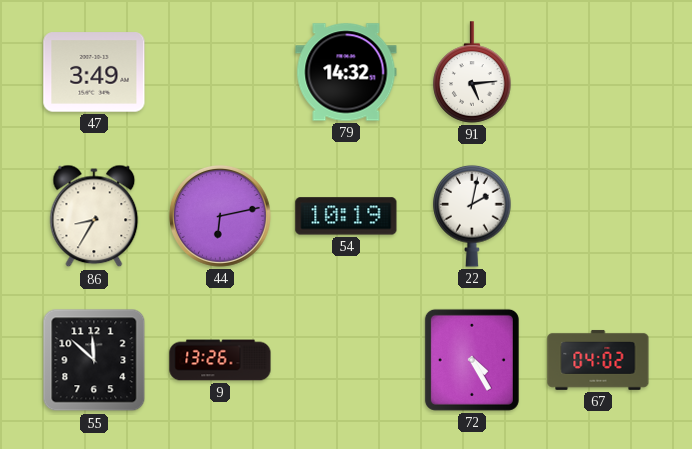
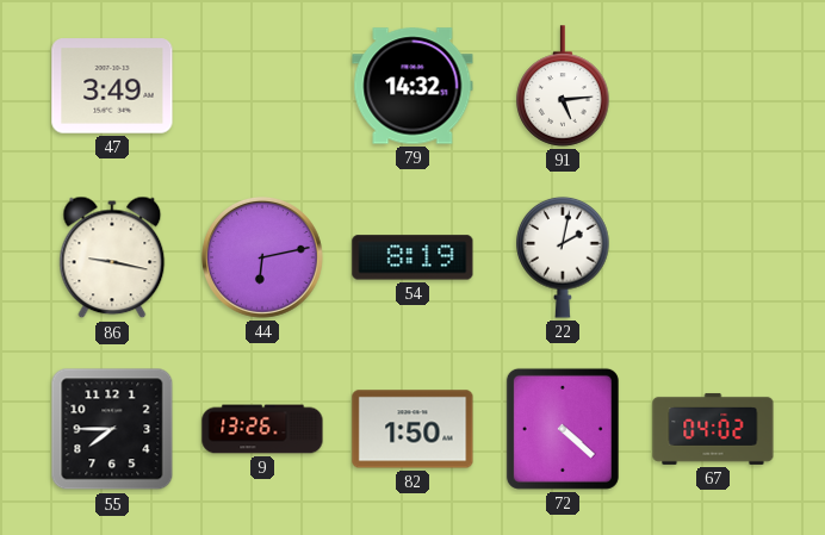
86: 8:35 -> 9:17
54: 10:19 -> 8:19
55: 11:52 -> 7:45
82: none -> 1:50
72: 4:25 -> 4:22
